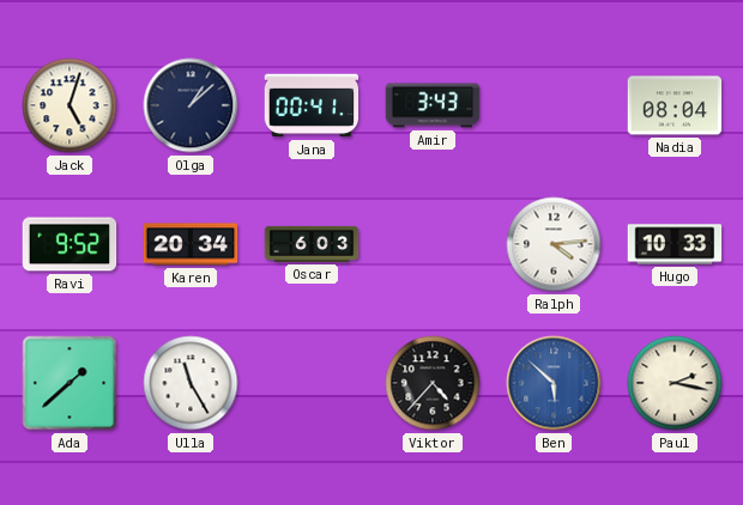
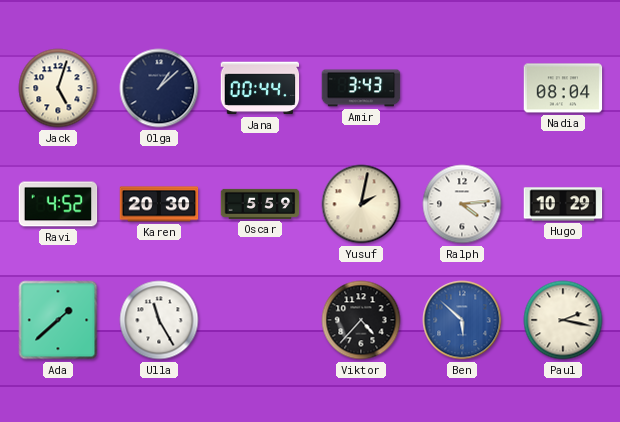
Jana: 00:41 -> 00:44
Ravi: 9:52 -> 4:52
Karen: 20:34 -> 20:30
Oscar: 6:03 -> 5:59
Yusuf: none -> 2:02
Hugo: 10:33 -> 10:29
